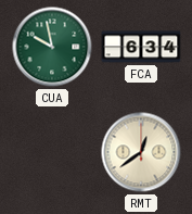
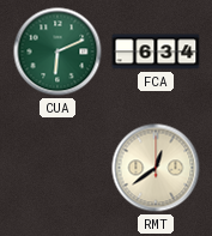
CUA: 9:58 -> 6:11
